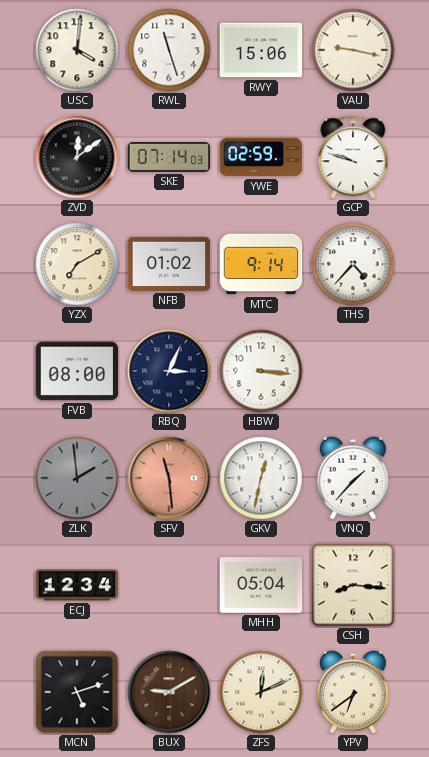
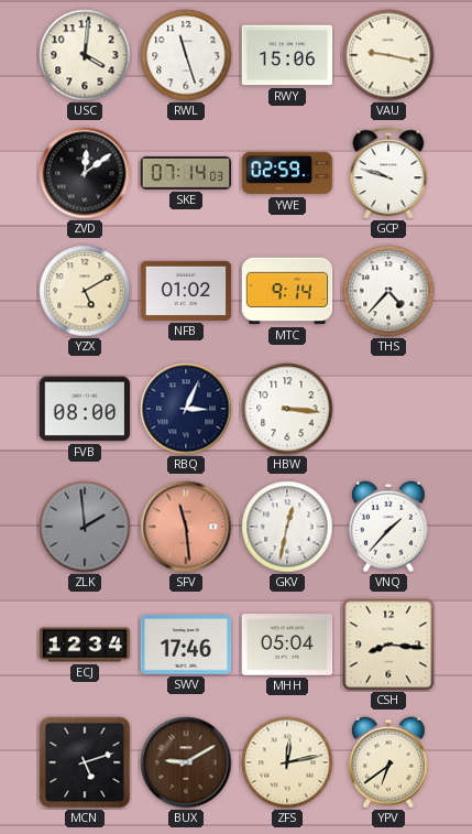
YZX: 7:10 -> 5:10
SWV: none -> 17:46
ZFS: 12:11 -> 12:13
